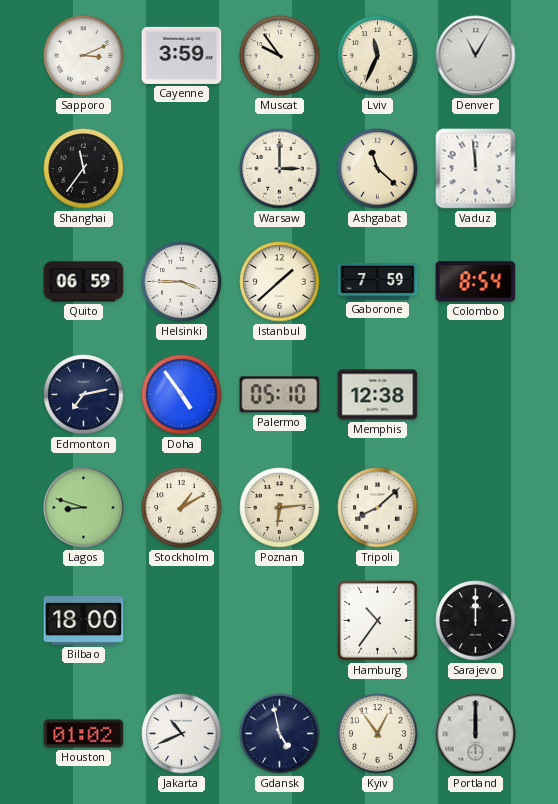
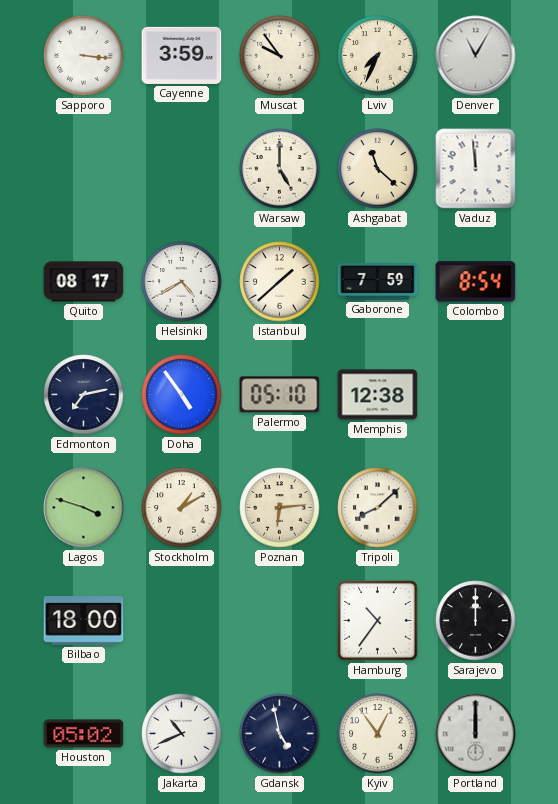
Sapporo: 3:11 -> 3:16
Lviv: 11:34 -> 7:34
Shanghai: 11:36 -> none
Warsaw: 3:00 -> 5:00
Quito: 06:59 -> 08:17
Helsinki: 3:45 -> 4:40
Lagos: 8:48 -> 3:48
Houston: 01:02 -> 05:02
